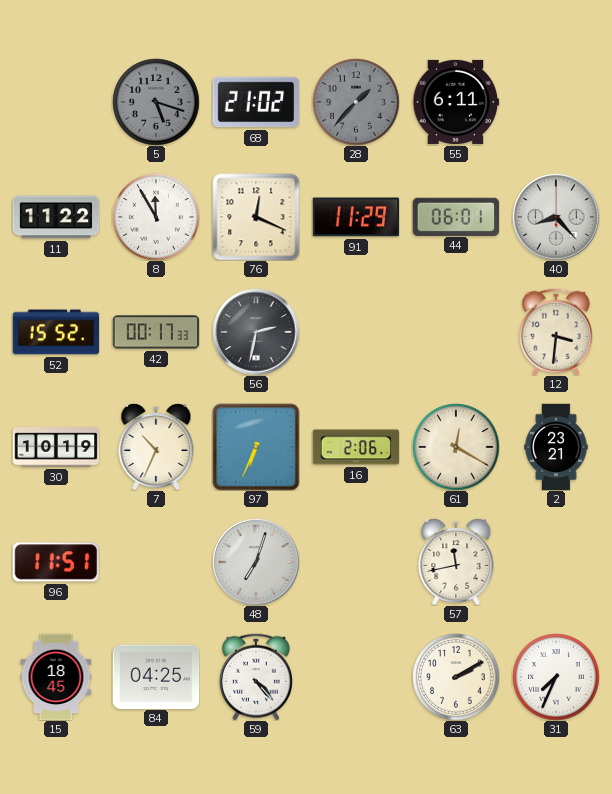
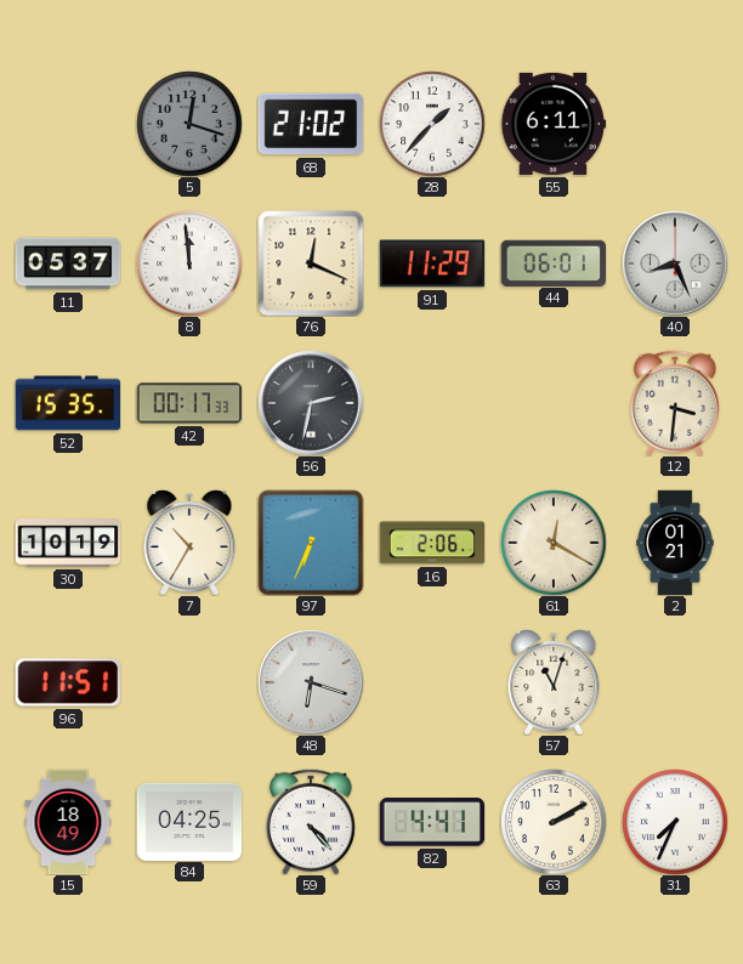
5: 5:18 -> 12:18
28 dial: grey -> white
11: 11:22 -> 05:37
8: 11:55 -> 11:59
40: 8:23 -> 8:26
52: 15:52 -> 15:35
7: 10:34 -> 10:35
2: 23:21 -> 01:21
48: 7:03 -> 6:18
57: 11:43 -> 11:03
15: 18:45 -> 18:49
82: none -> 4:41
